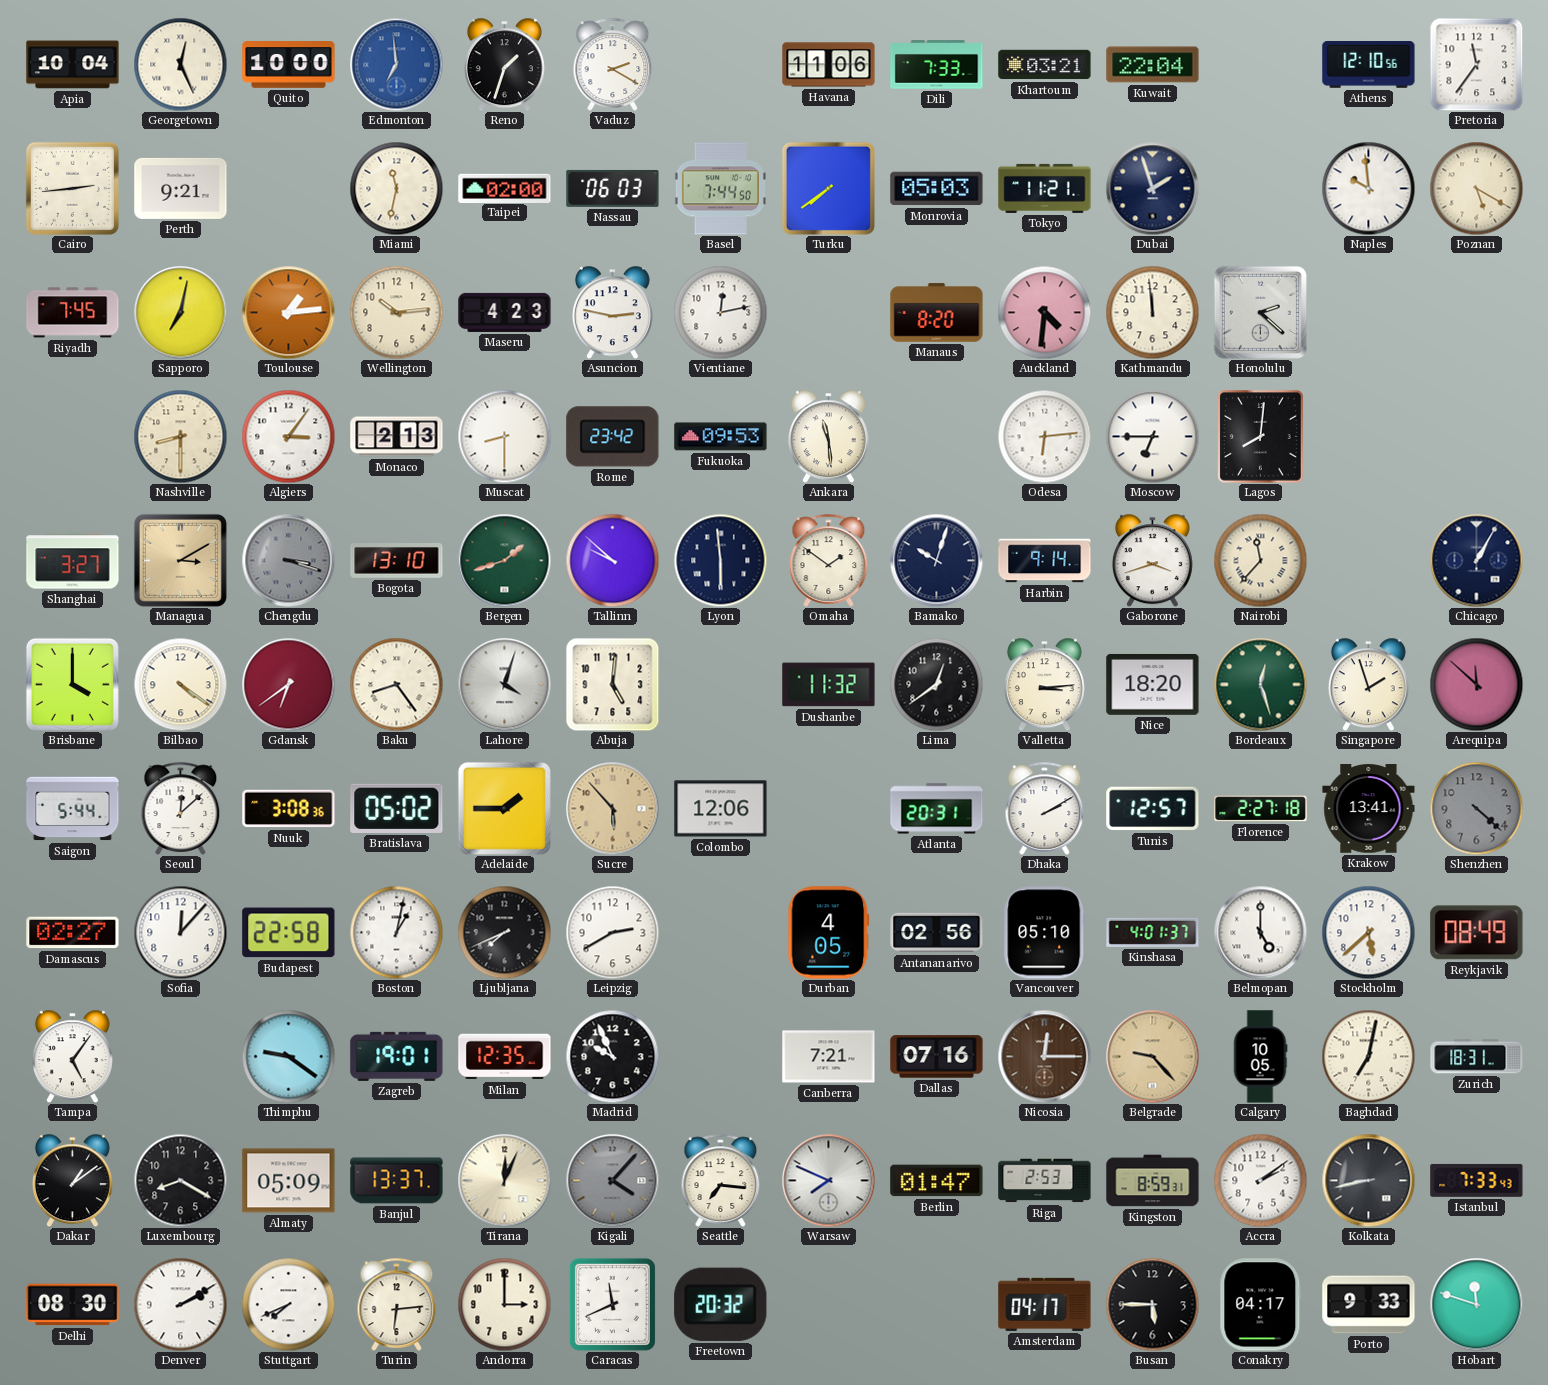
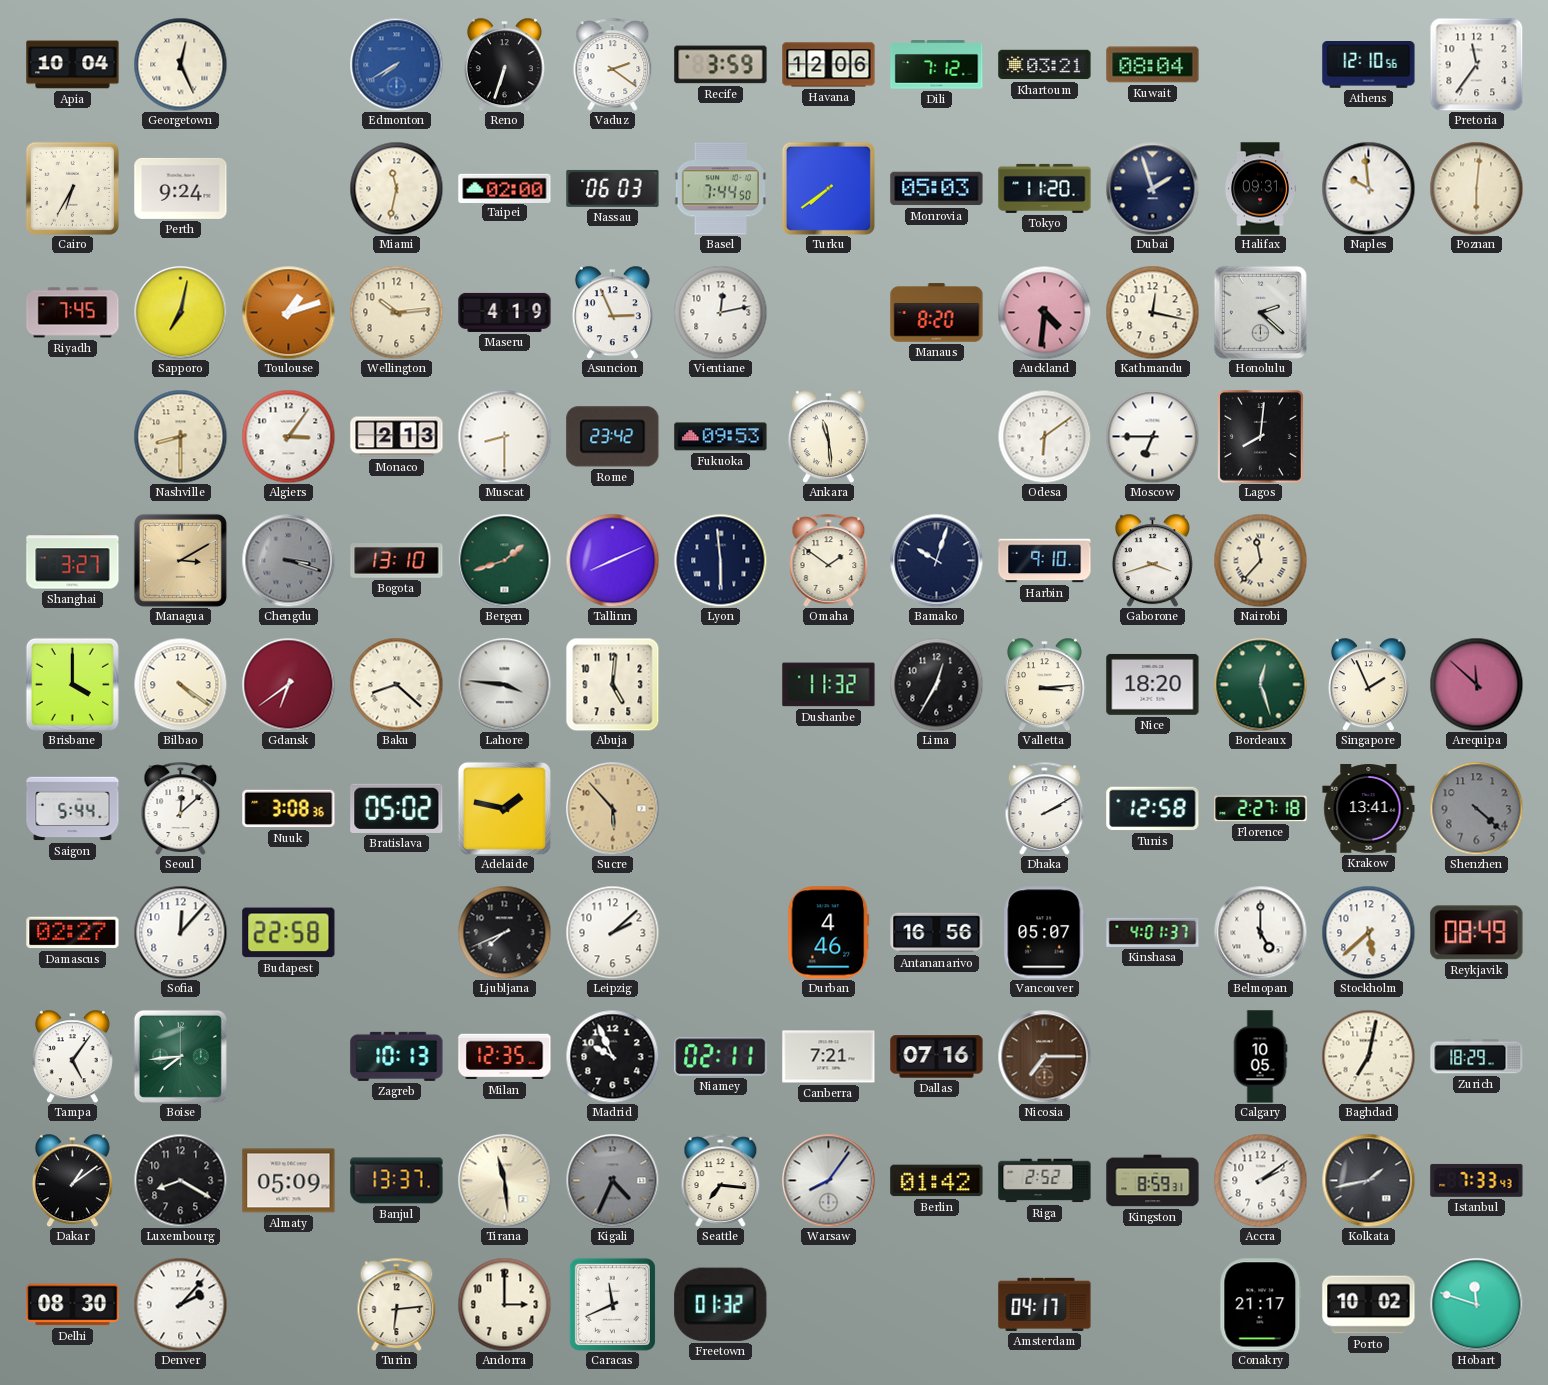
Quito: 10:00 -> none
Edmonton: 6:59 -> 7:40
Reno: 1:33 -> 6:33
Vaduz: 2:20 -> 2:21
Recife: none -> 3:59
Havana: 11:06 -> 12:06
Dili: 7:33 -> 7:12
Kuwait: 22:04 -> 08:04
Cairo: 2:44 -> 6:35
Perth: 9:21 -> 9:24
Tokyo: 11:21 -> 11:20
Halifax: none -> 09:31
Poznan: 5:20 -> 6:01
Toulouse: 1:14 -> 1:12
Maseru: 4:23 -> 4:19
Asuncion: 2:47 -> 2:56
Kathmandu: 11:59 -> 12:17
Odesa: 6:14 -> 6:09
Tallinn: 9:52 -> 8:11
Harbin: 9:14 -> 9:10
Chicago: 1:05 -> none
Baku: 8:24 -> 8:22
Lahore: 4:03 -> 3:46
Lima: 12:39 -> 12:35
Singapore: 1:57 -> 1:56
Adelaide: 1:45 -> 1:47
Colombo: 12:06 -> none
Atlanta: 20:31 -> none
Tunis: 12:57 -> 12:58
Boston: 1:02 -> none
Leipzig: 2:40 -> 2:08
Durban: 4:05 -> 4:46
Antananarivo: 02:56 -> 16:56
Vancouver: 05:10 -> 05:07
Boise: none -> 7:44
Thimphu: 9:21 -> none
Zagreb: 19:01 -> 10:13
Niamey: none -> 02:11
Nicosia: 12:15 -> 7:15
Belgrade: 9:23 -> none
Zurich: 18:31 -> 18:29
Tirana: 12:04 -> 11:29
Kigali: 4:07 -> 4:34
Warsaw: 7:49 -> 8:06
Berlin: 01:47 -> 01:42
Riga: 2:53 -> 2:52
Kolkata: 8:43 -> 1:43
Denver: 2:10 -> 2:07
Stuttgart: 7:41 -> none
Freetown: 20:32 -> 01:32
Busan: 5:45 -> none
Conakry: 04:17 -> 21:17
Porto: 9:33 -> 10:02
